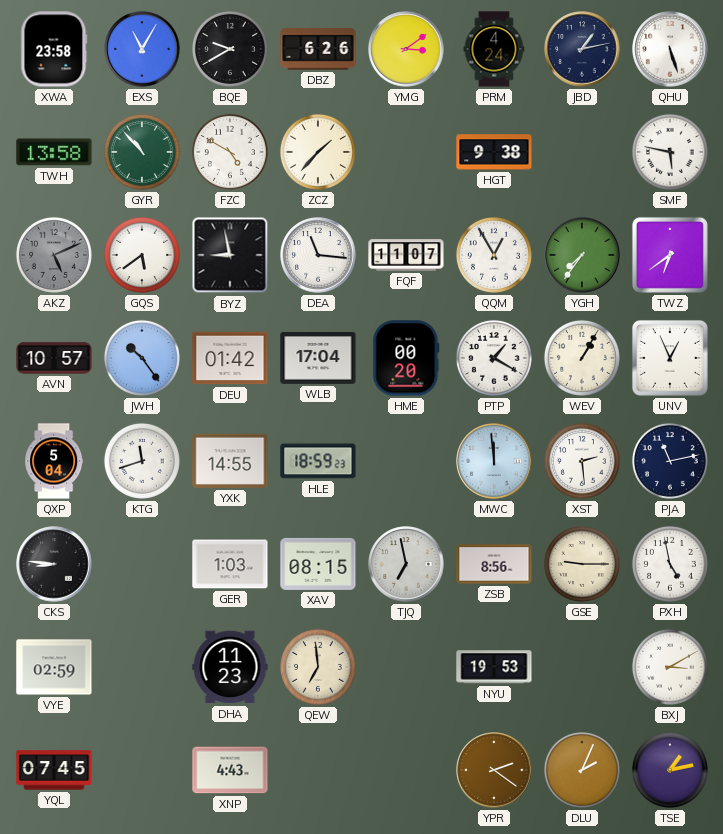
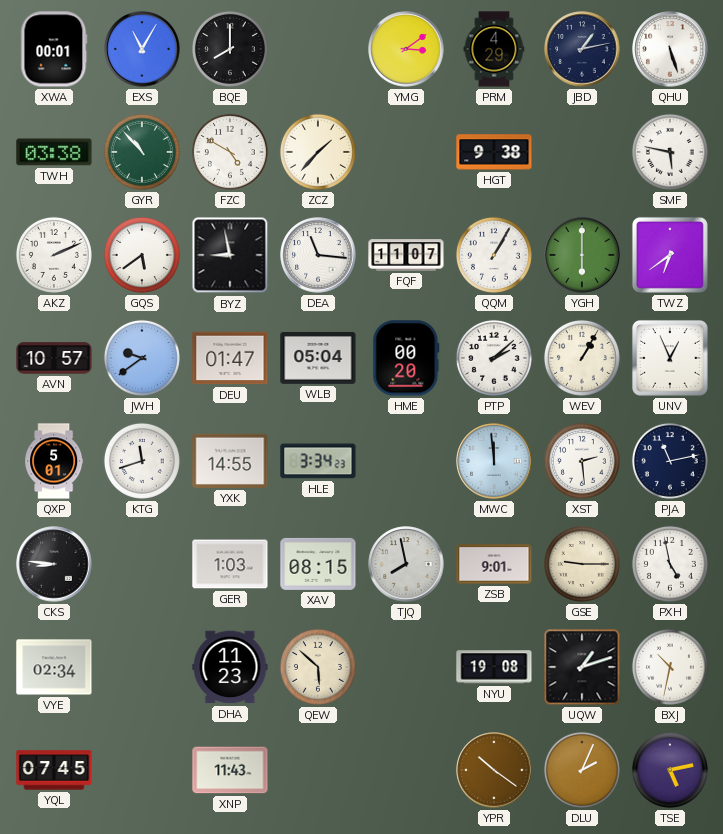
XWA: 23:58 -> 00:01
BQE: 9:40 -> 8:00
DBZ: 6:26 -> none
PRM: 4:24 -> 4:29
TWH: 13:58 -> 03:38
AKZ: 5:11 -> 2:11
AKZ dial: grey -> white
QQM: 12:55 -> 1:05
YGH: 7:36 -> 6:00
JWH: 10:24 -> 9:39
DEU: 01:42 -> 01:47
WLB: 17:04 -> 05:04
PTP: 1:20 -> 2:08
QXP: 5:04 -> 5:01
HLE: 18:59 -> 3:34
TJQ: 6:58 -> 7:58
ZSB: 8:56 -> 9:01
VYE: 02:59 -> 02:34
QEW: 6:59 -> 5:52
NYU: 19:53 -> 19:08
UQW: none -> 1:12
BXJ: 3:10 -> 10:32
XNP: 4:43 -> 11:43
YPR: 2:21 -> 10:21
TSE: 1:13 -> 5:13
